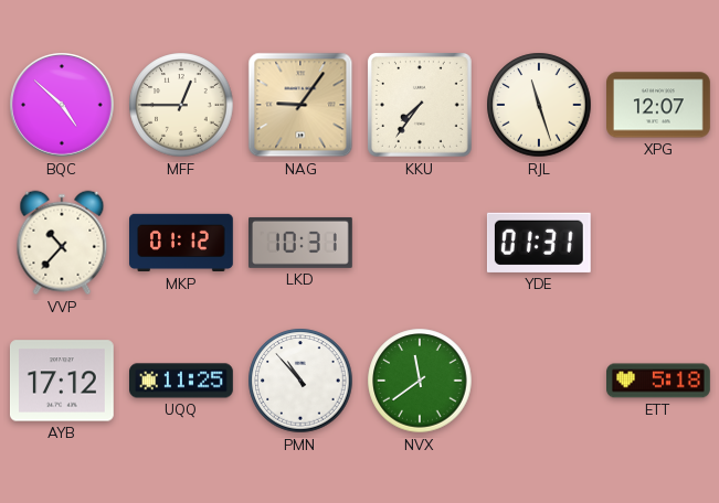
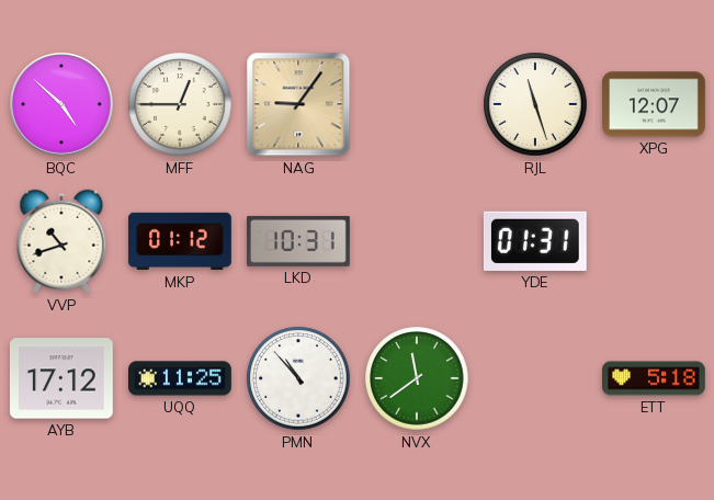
KKU: 7:36 -> none
VVP: 10:37 -> 10:42
